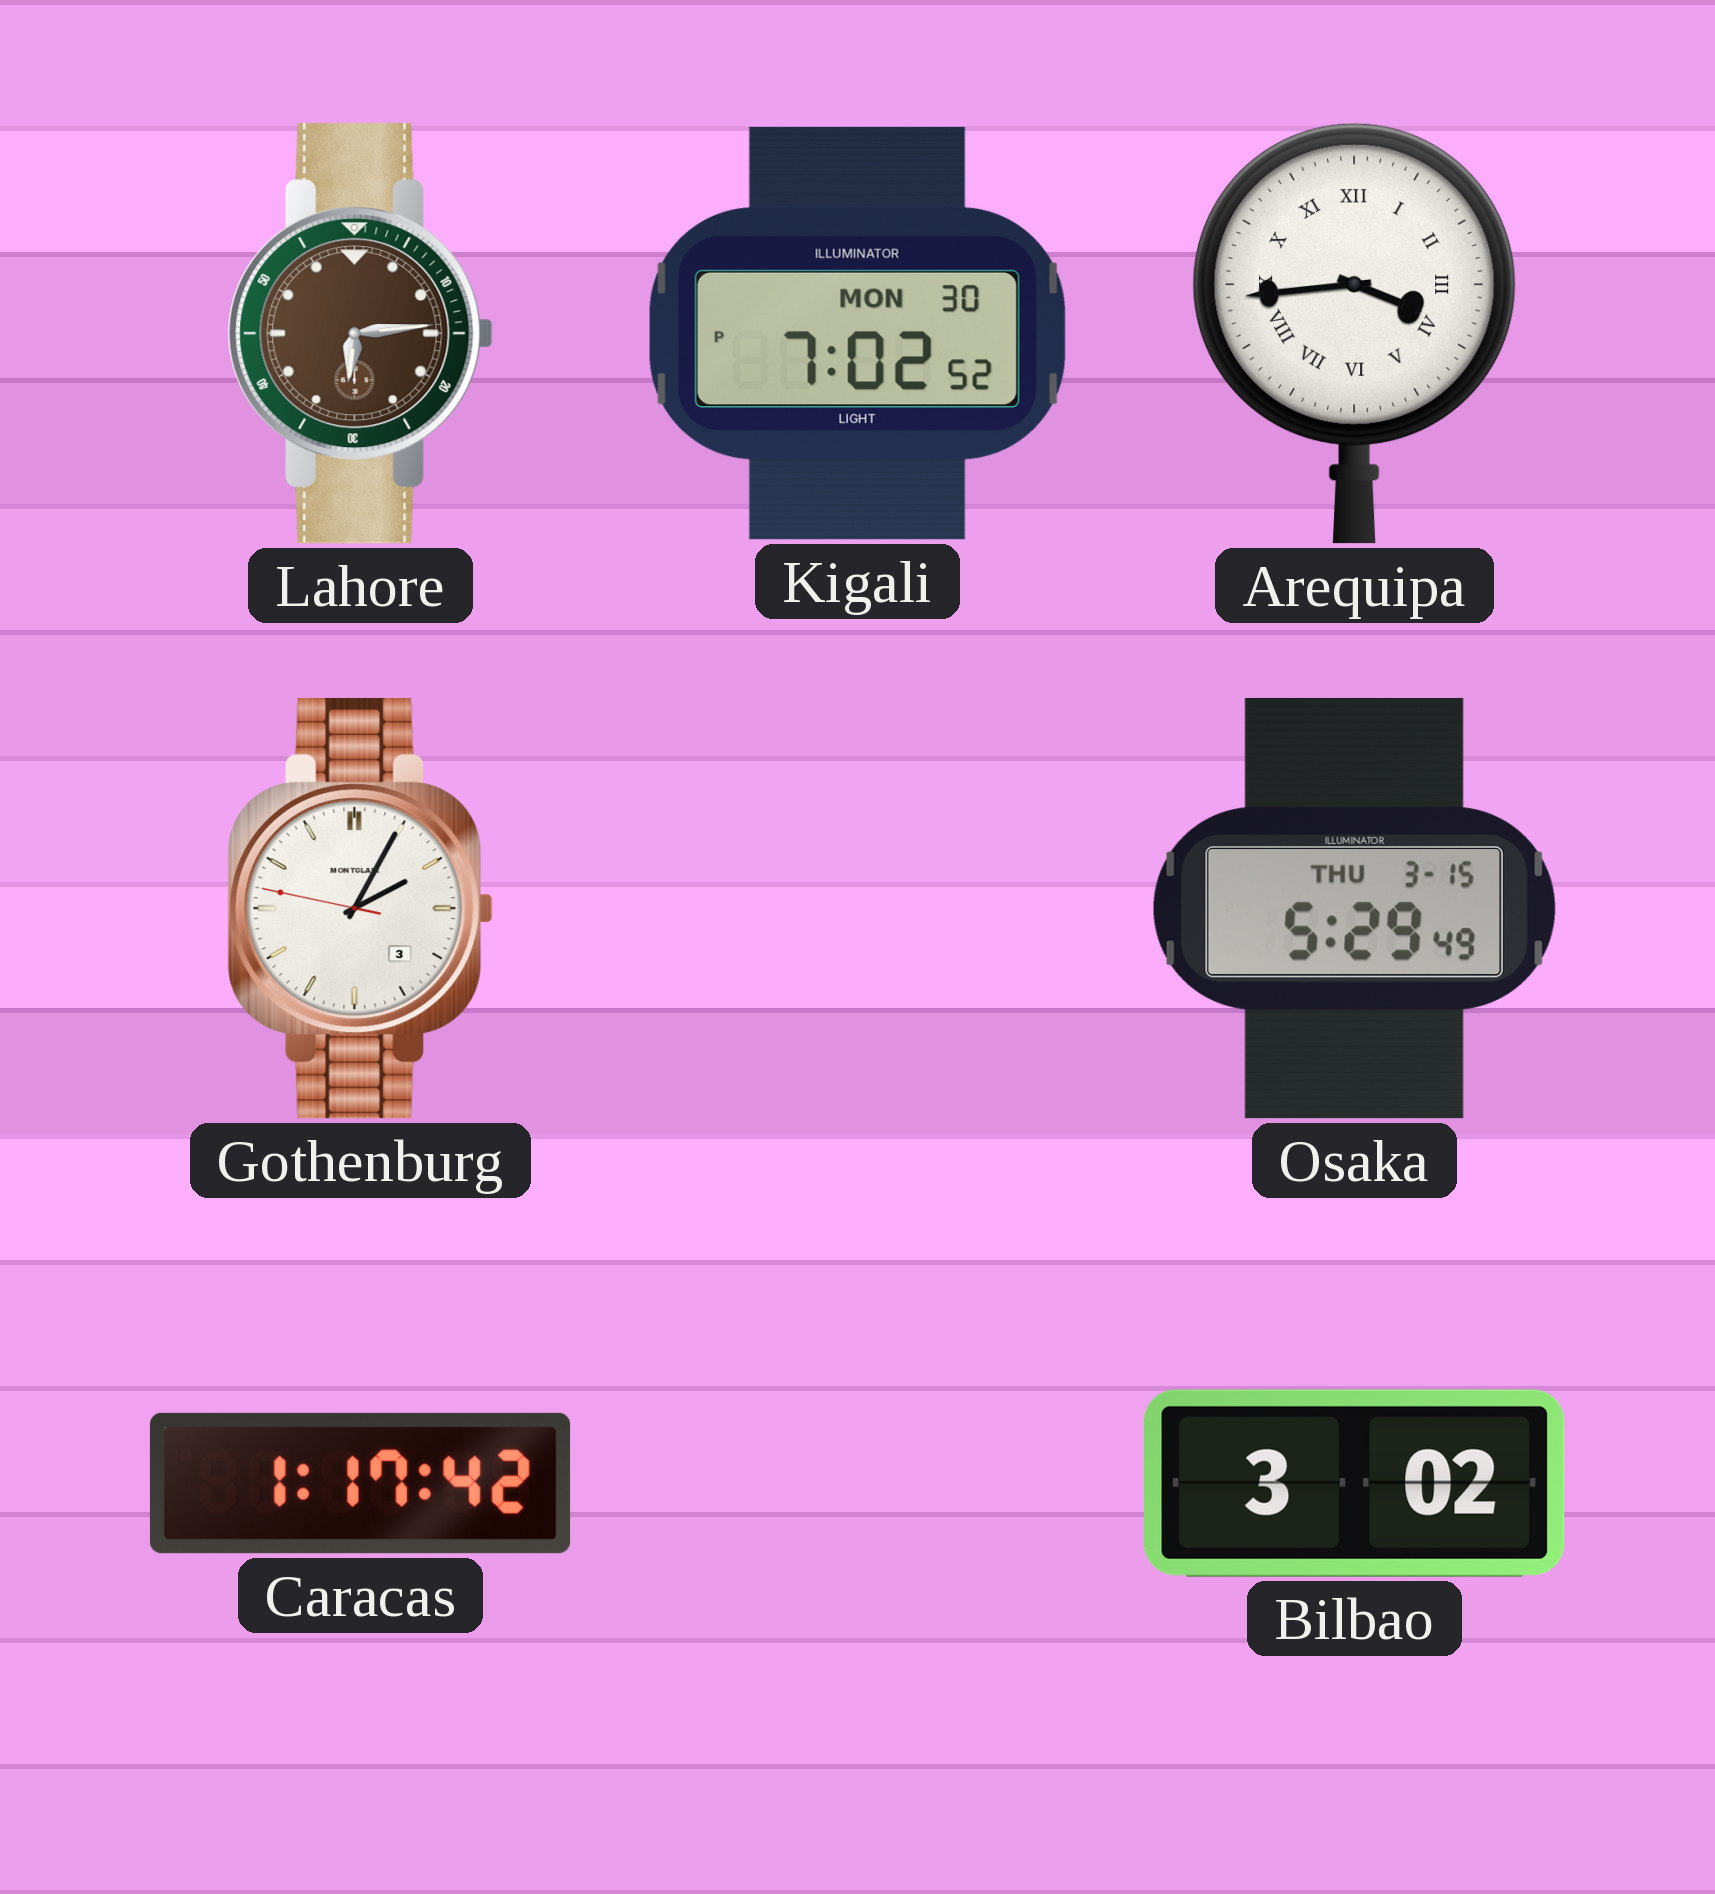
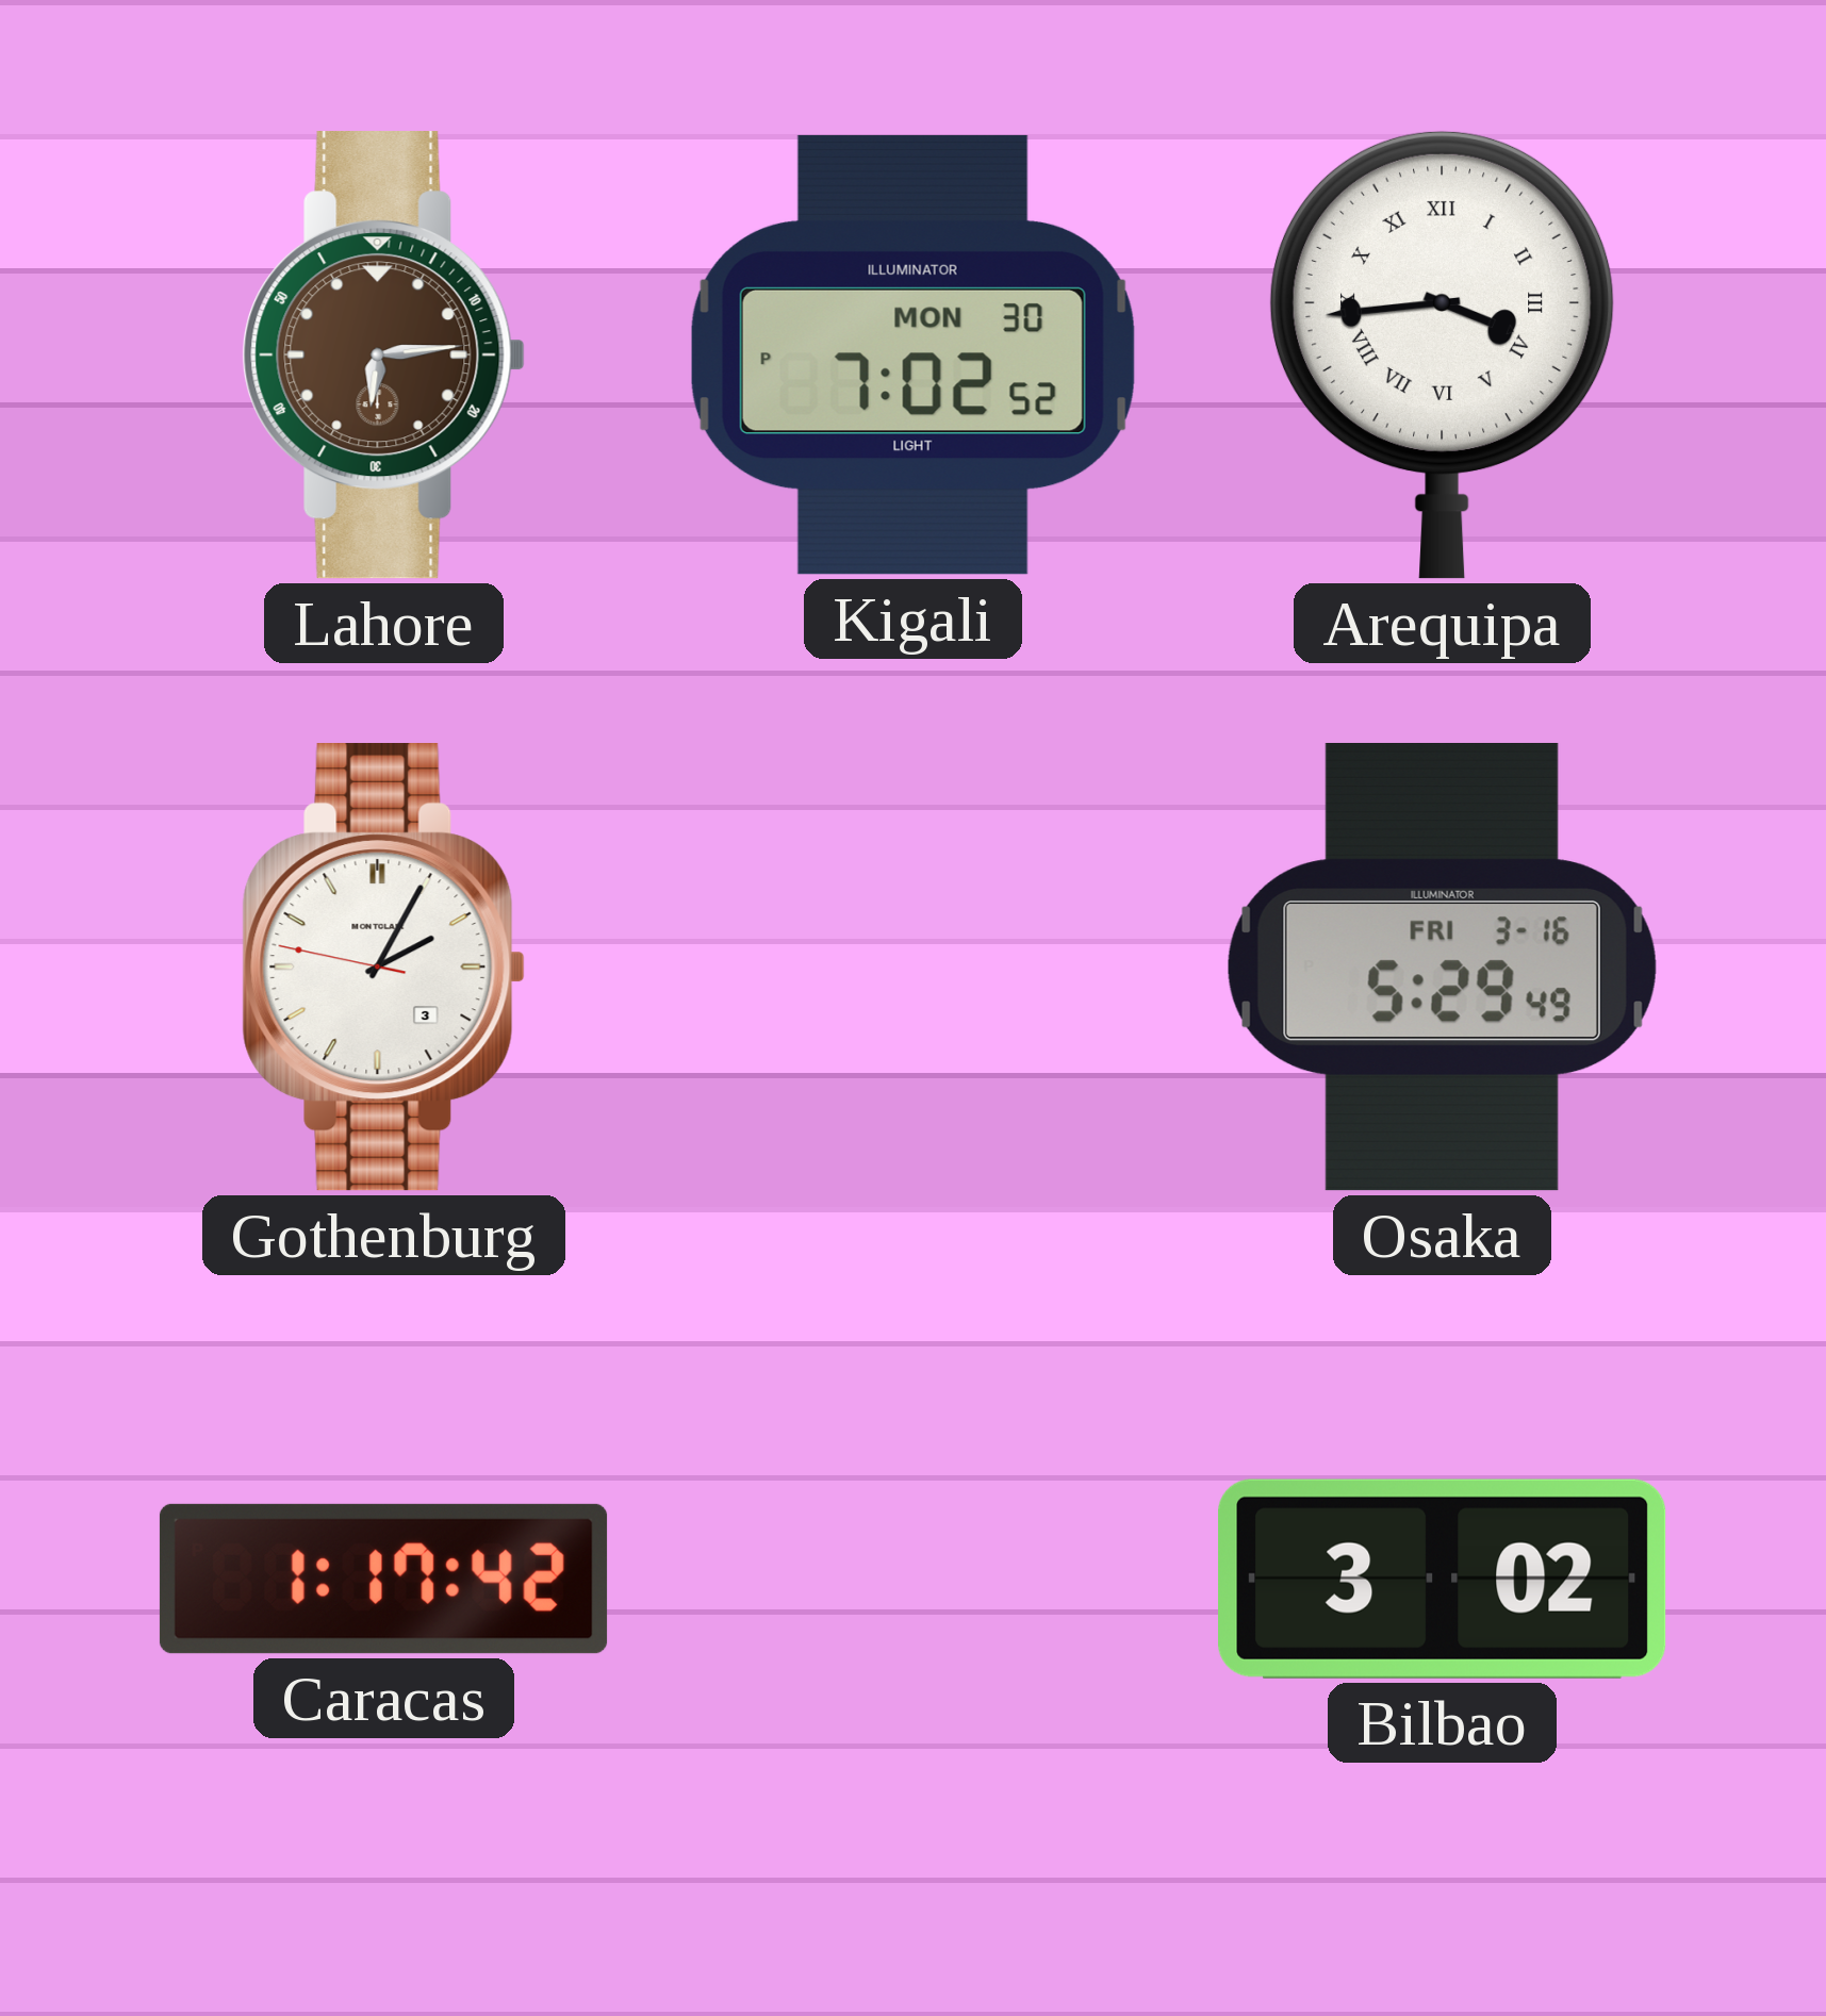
Osaka date: THU 3-15 -> FRI 3-16
